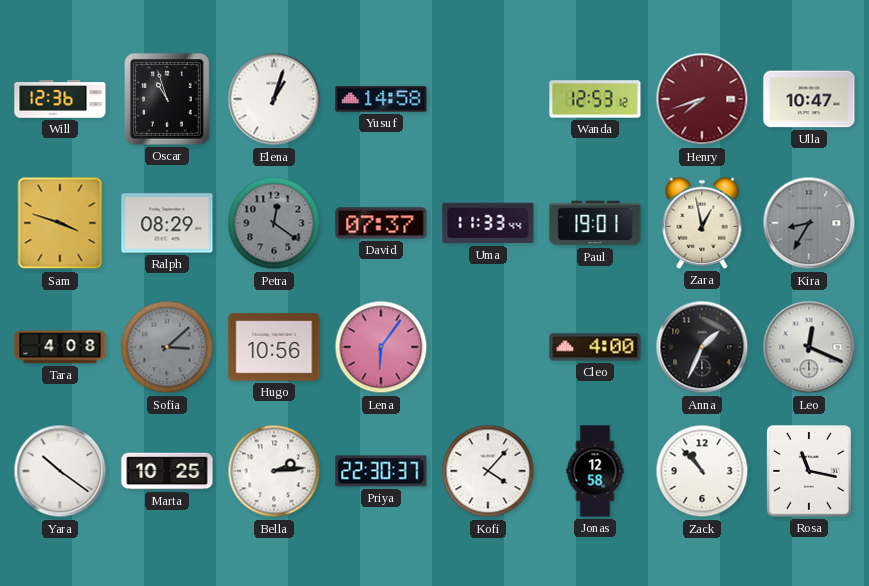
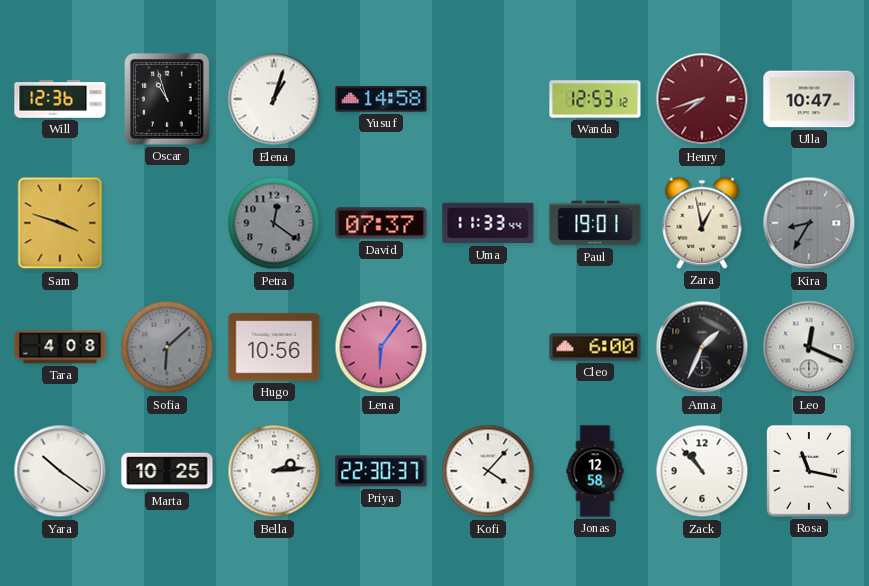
Ralph: 08:29 -> none
Sofia: 3:08 -> 6:08
Cleo: 4:00 -> 6:00
